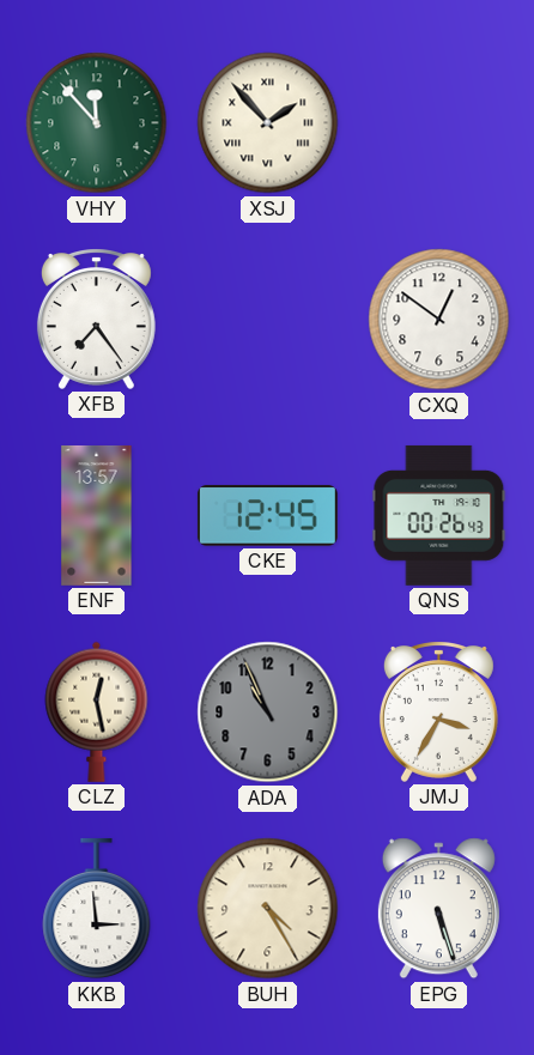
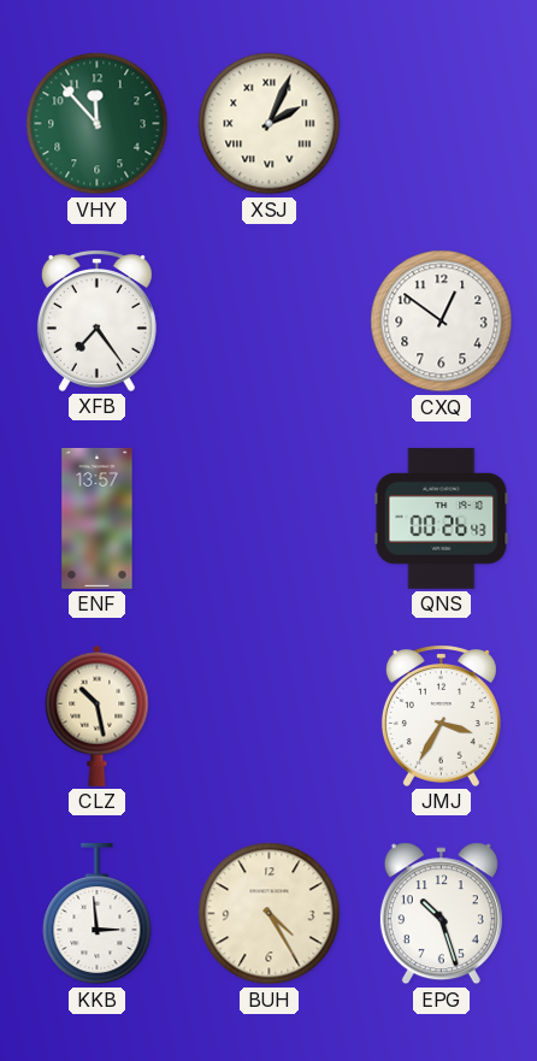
XSJ: 1:53 -> 2:04
CKE: 12:45 -> none
CLZ: 12:28 -> 10:28
ADA: 10:56 -> none
EPG: 5:27 -> 10:27
